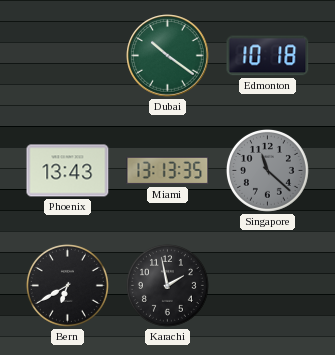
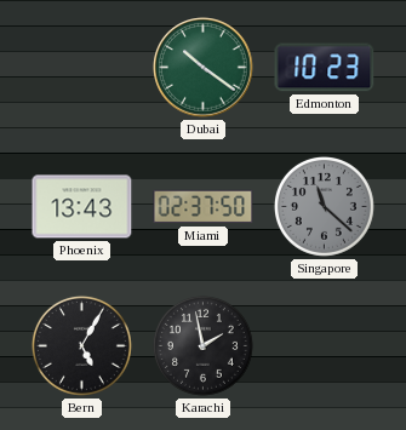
Edmonton: 10:18 -> 10:23
Miami: 13:13 -> 02:37
Bern: 6:40 -> 5:05
